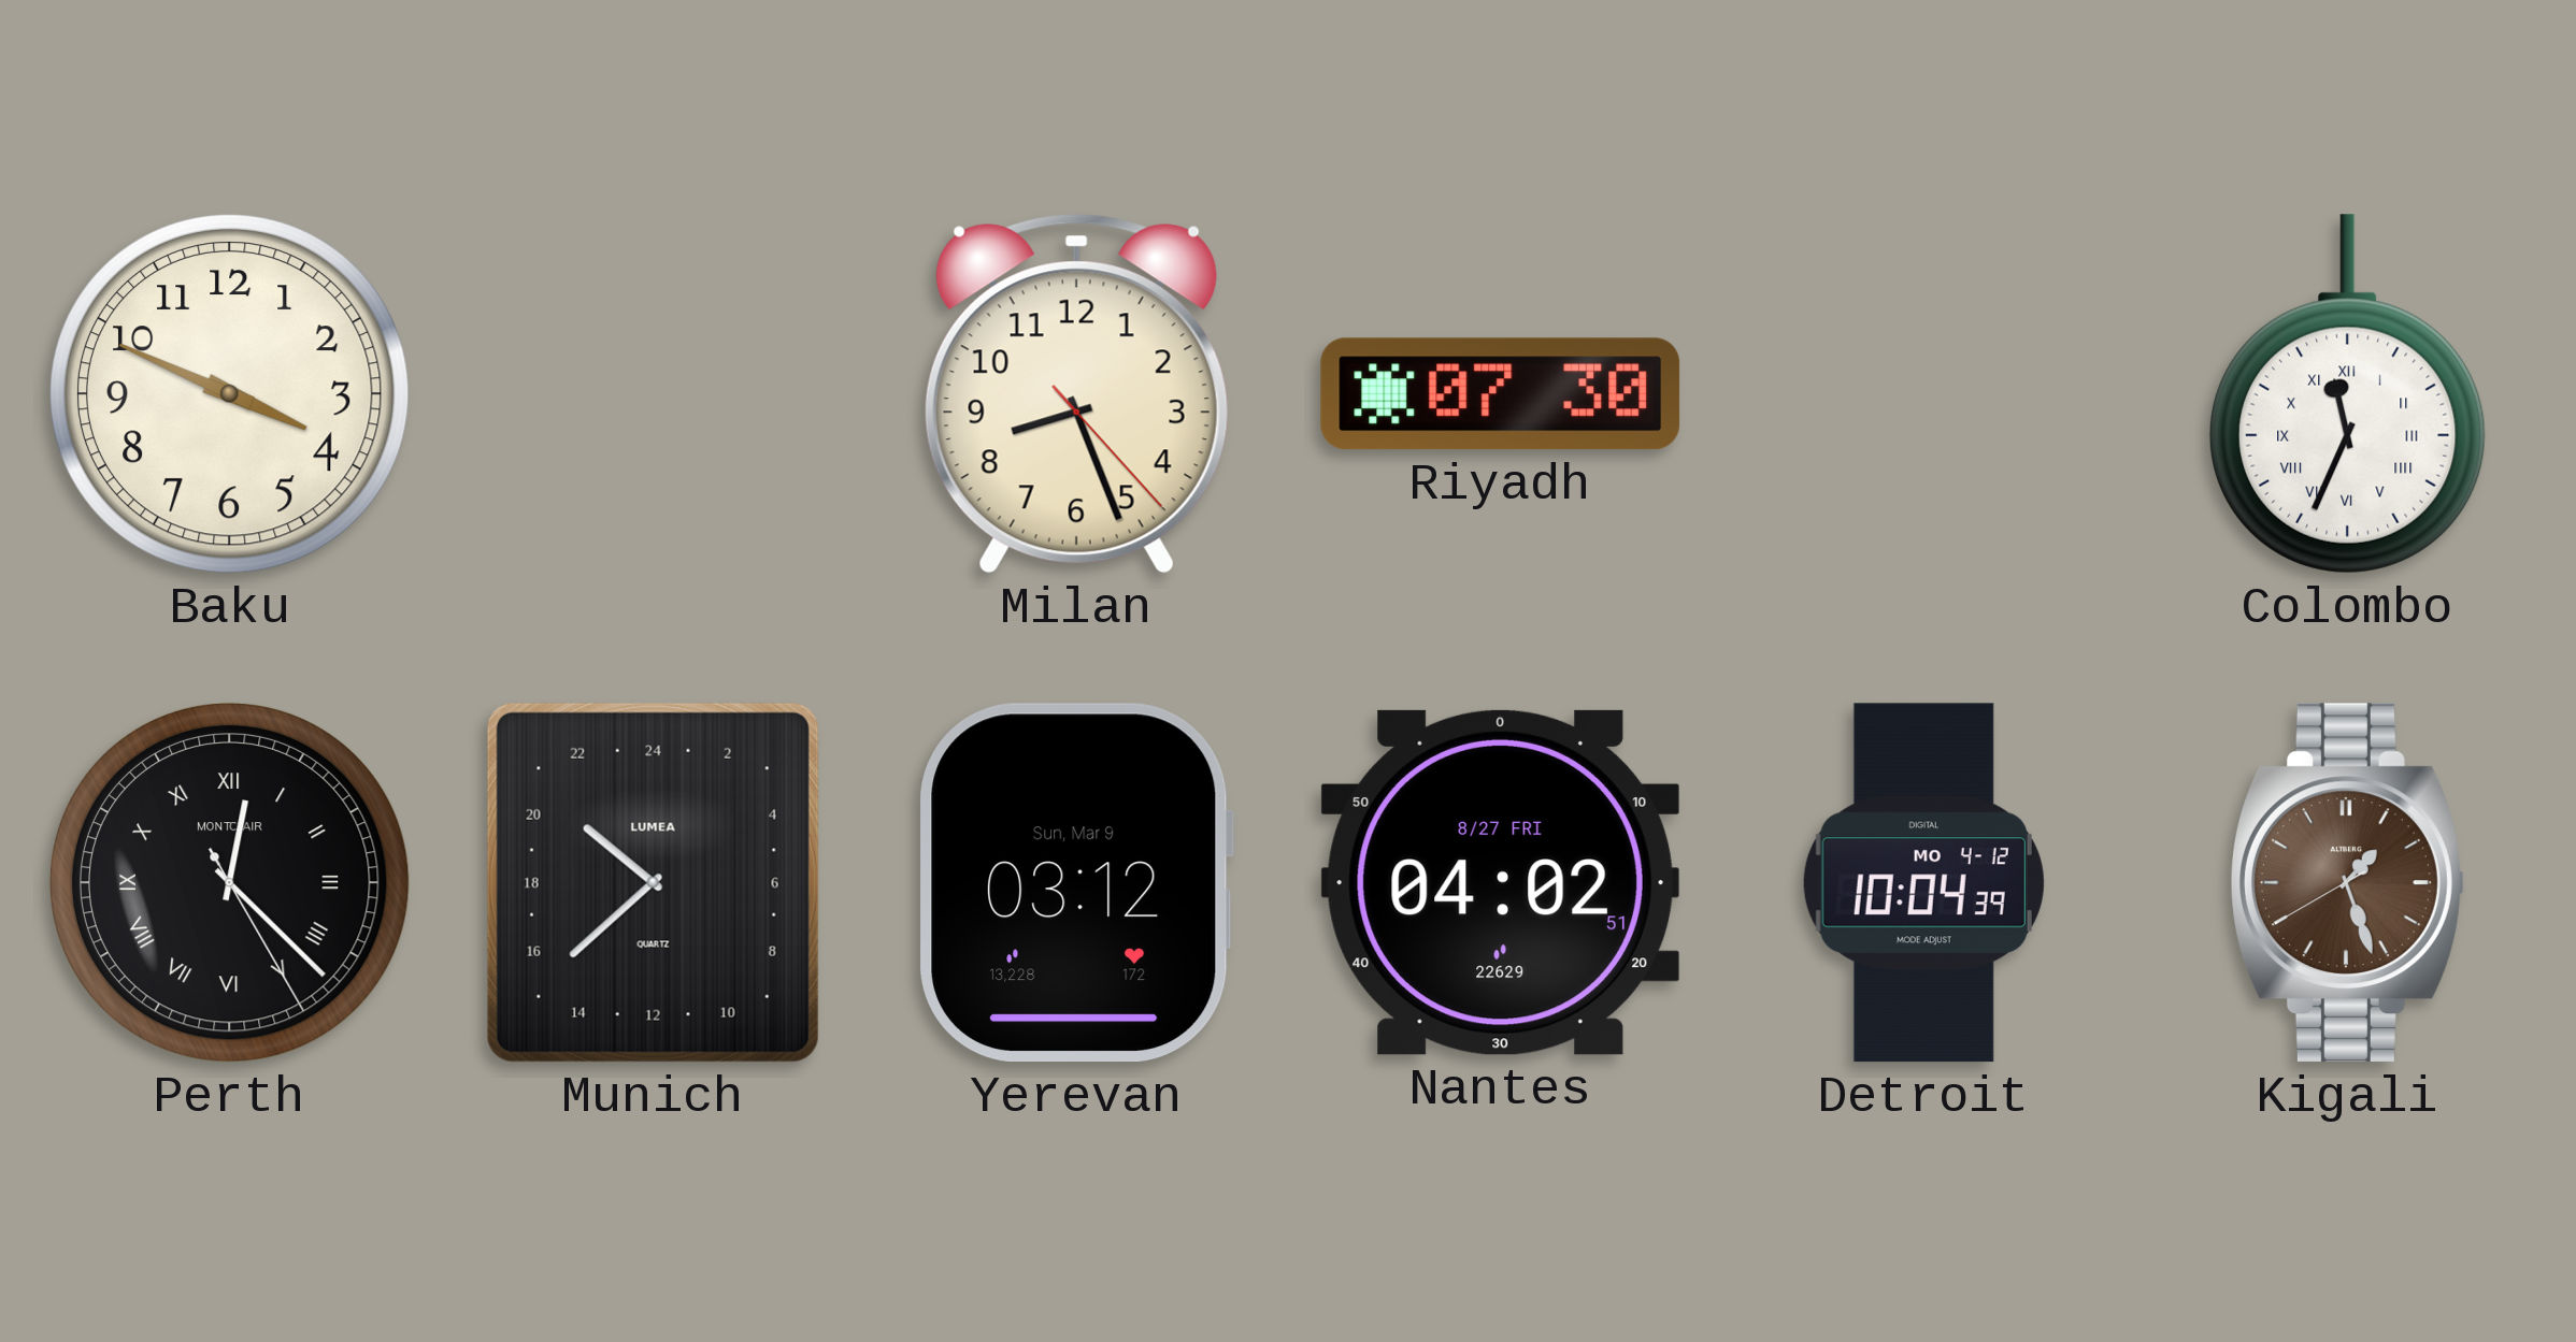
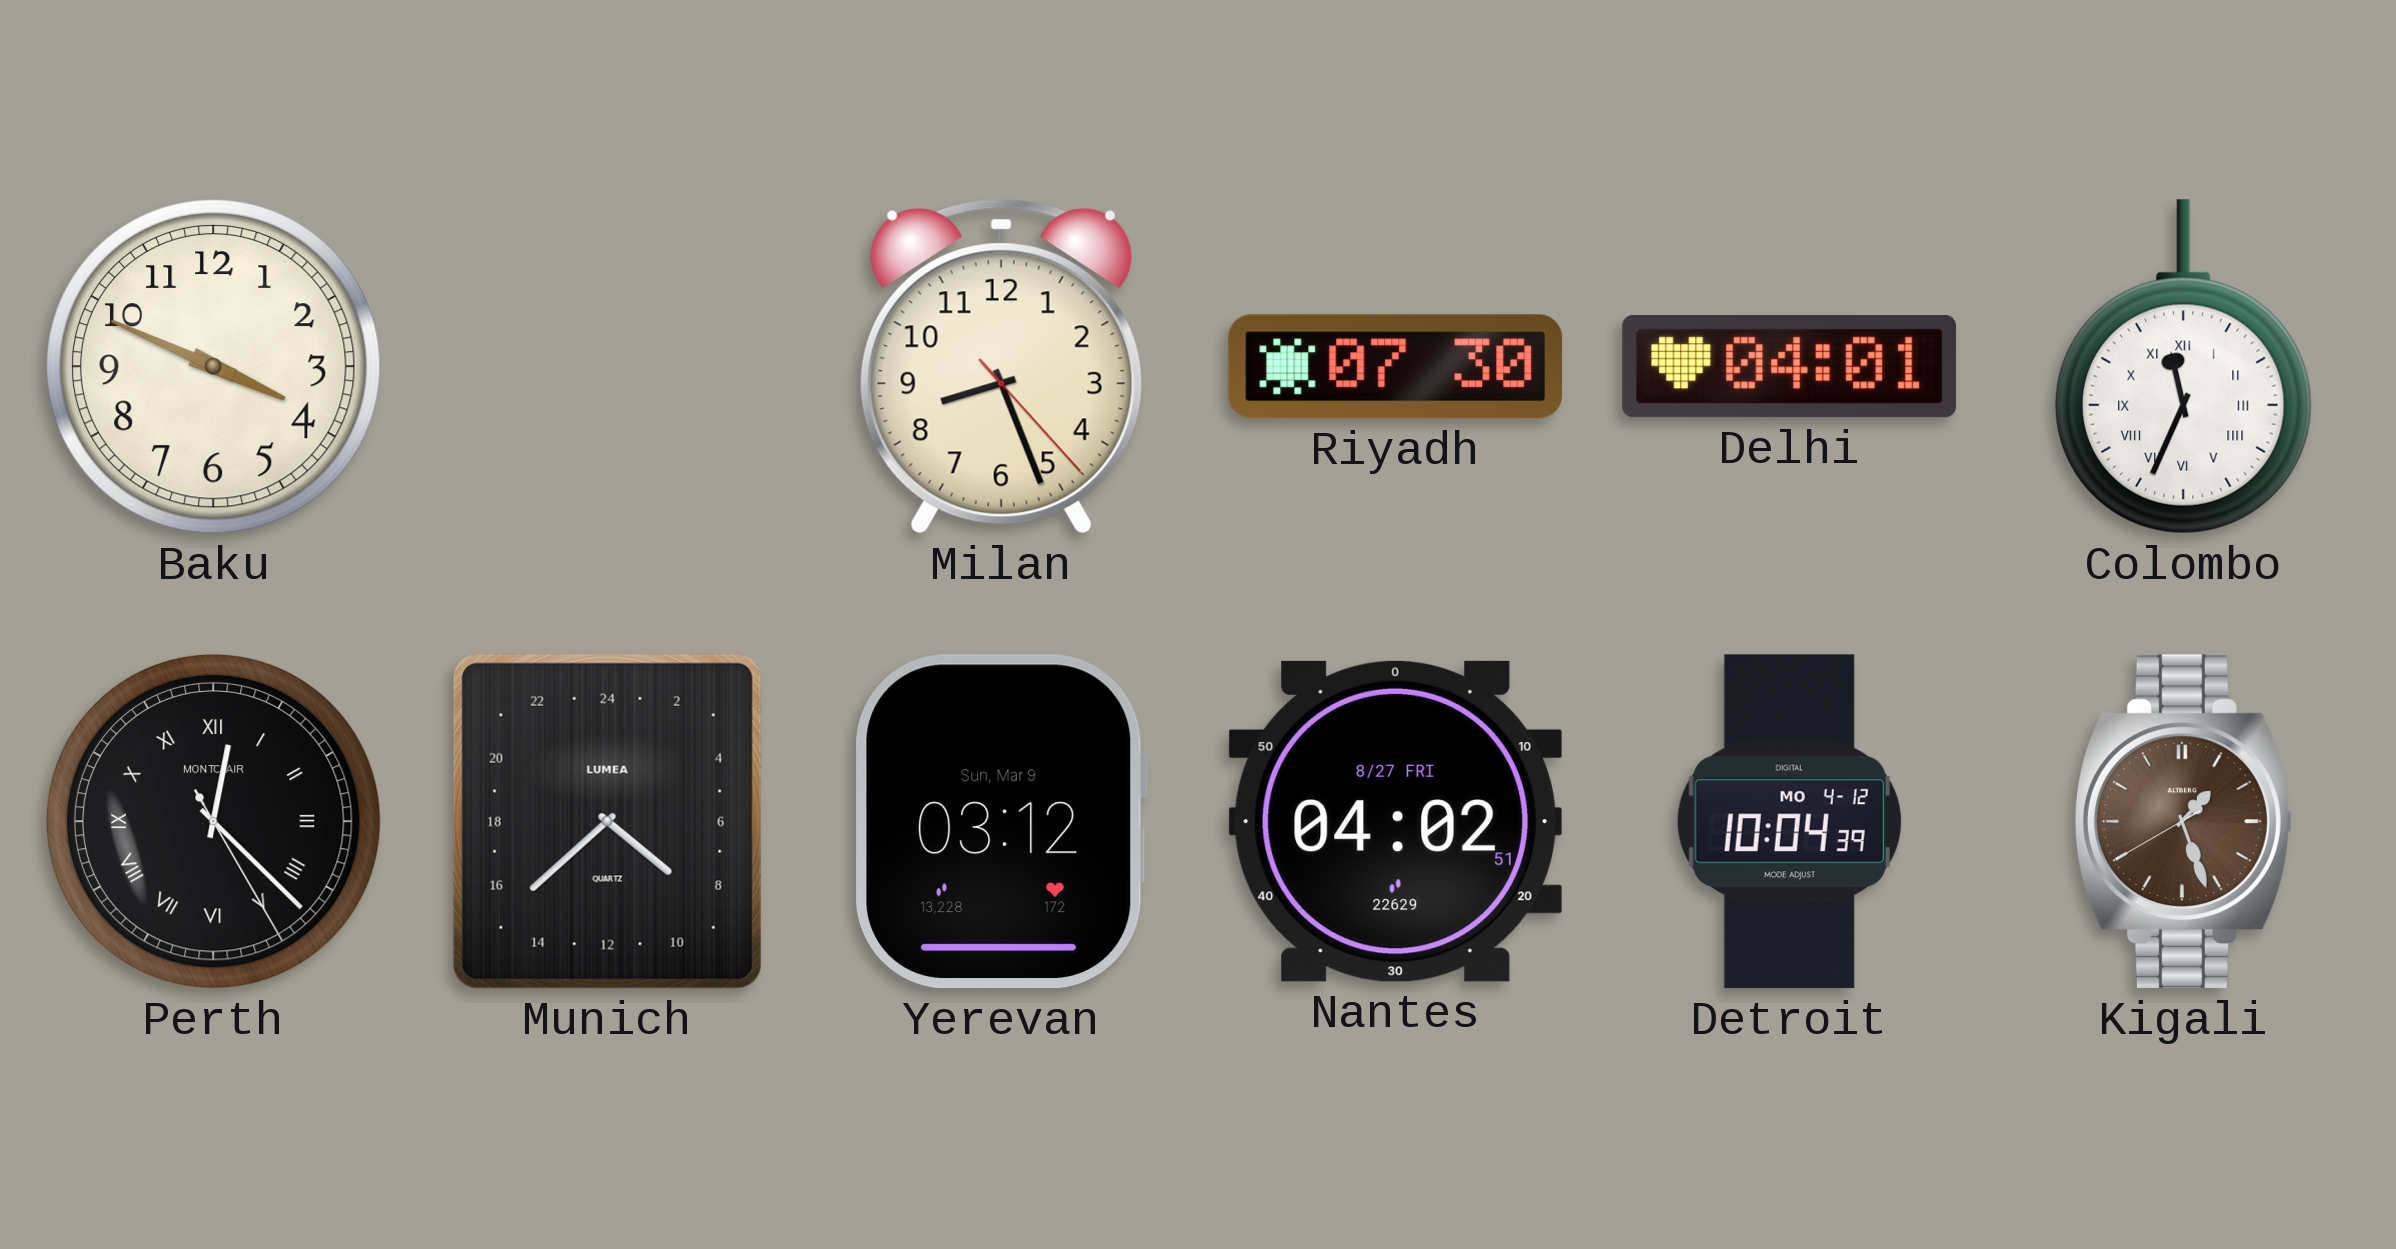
Delhi: none -> 04:01
Munich: 20:38 -> 8:38
